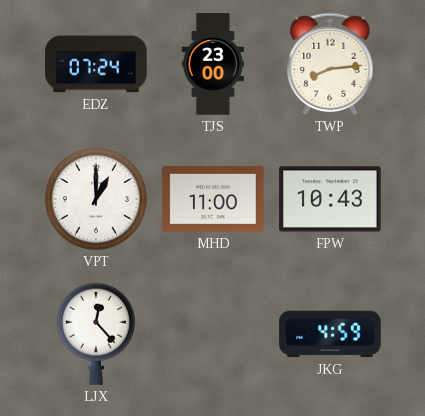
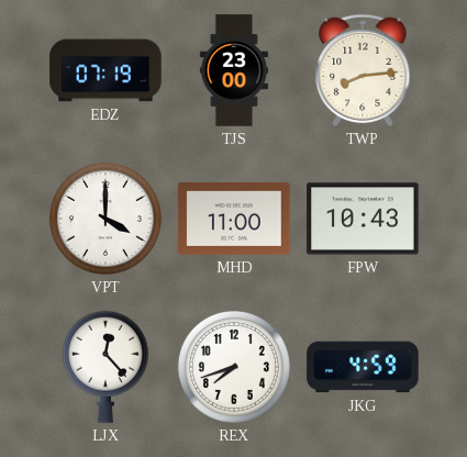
EDZ: 07:24 -> 07:19
VPT: 1:00 -> 4:00
REX: none -> 7:42
